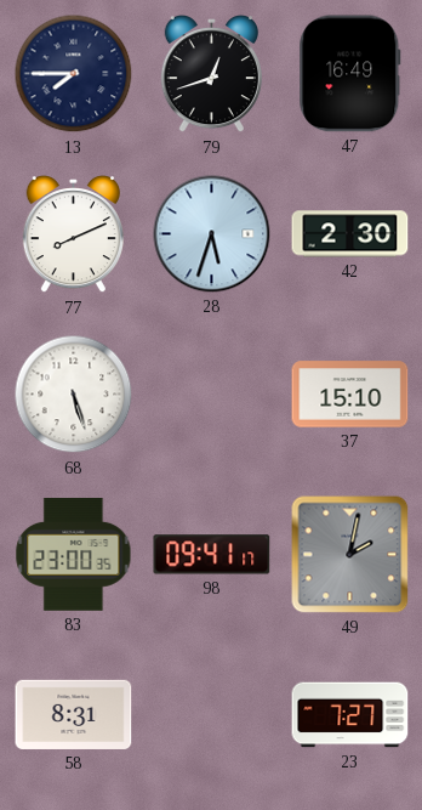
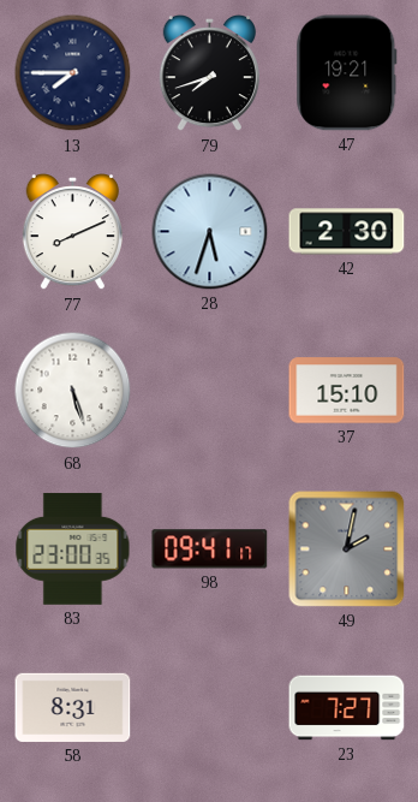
79: 12:42 -> 7:42
47: 16:49 -> 19:21
